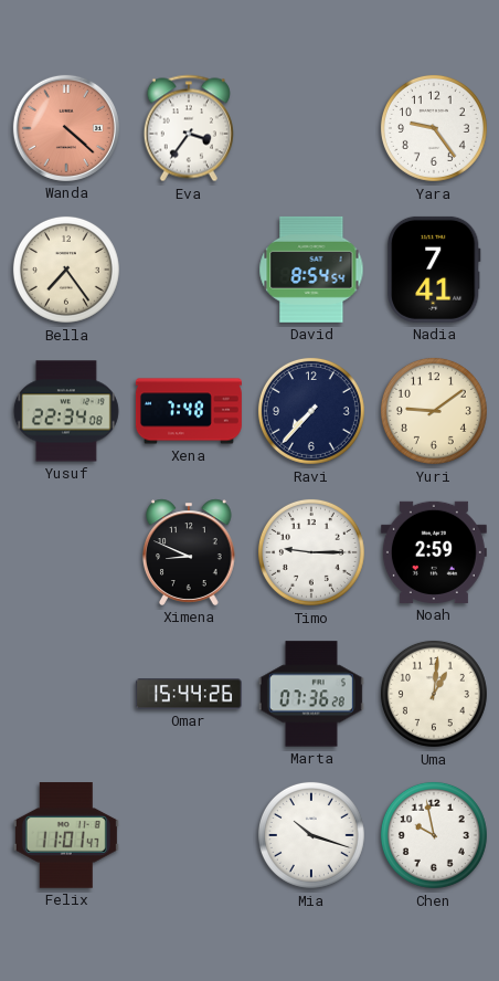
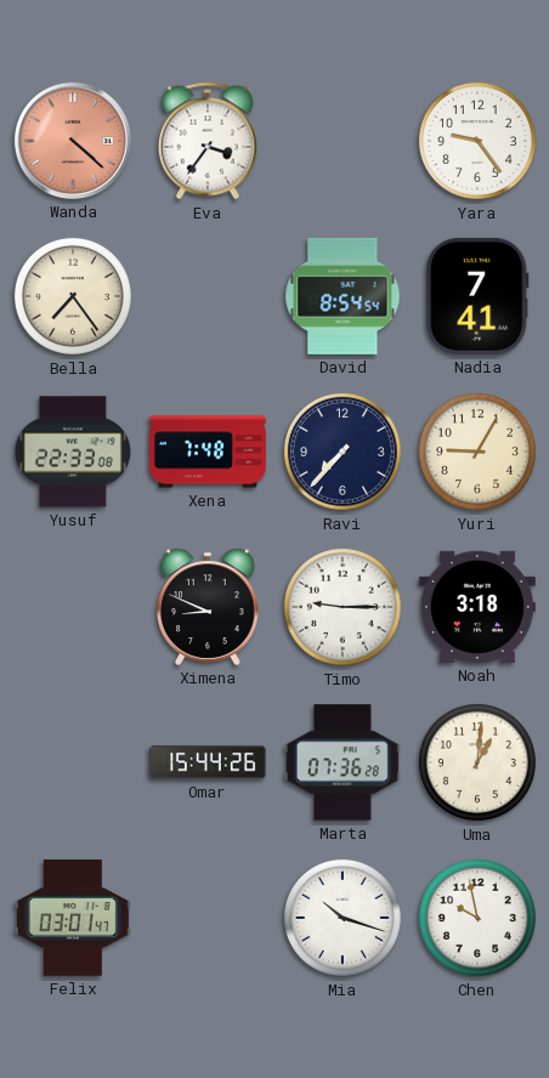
Yusuf: 22:34 -> 22:33
Yuri: 9:09 -> 9:05
Noah: 2:59 -> 3:18
Felix: 11:01 -> 03:01
